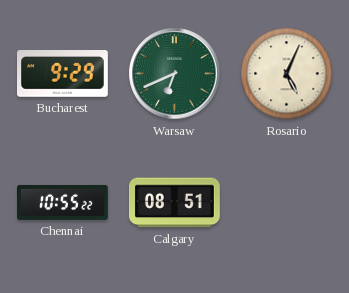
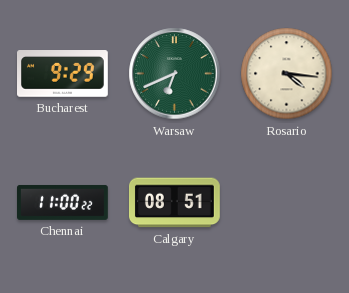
Rosario: 5:04 -> 4:16
Chennai: 10:55 -> 11:00
